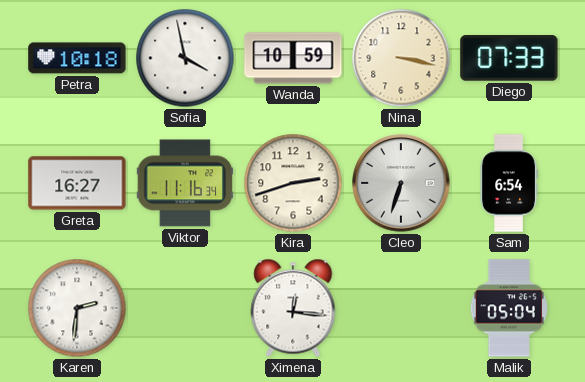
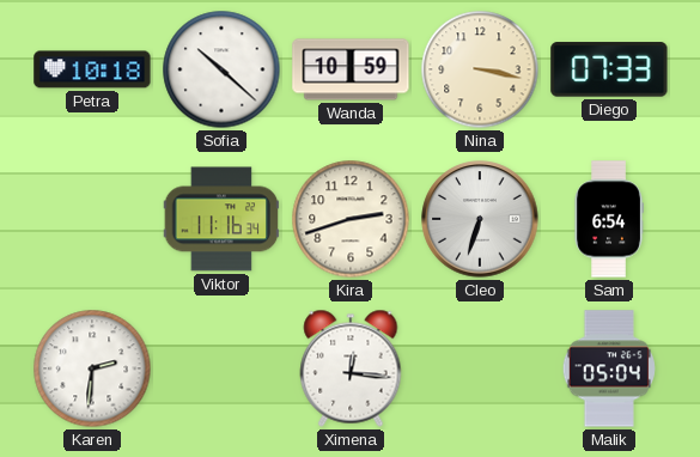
Sofia: 3:58 -> 10:22
Greta: 16:27 -> none
